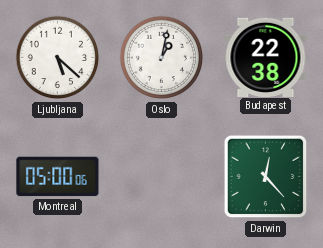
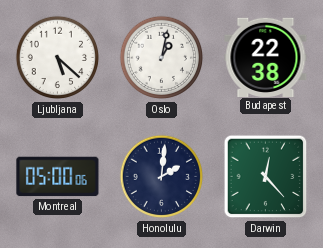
Honolulu: none -> 2:01
